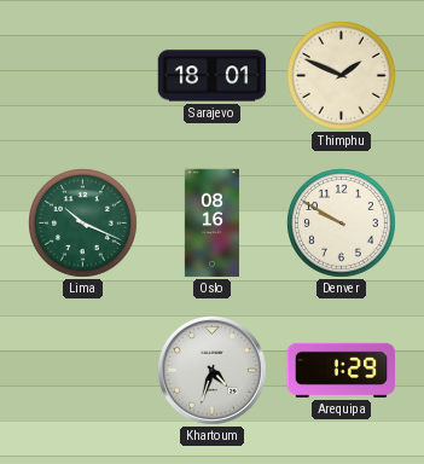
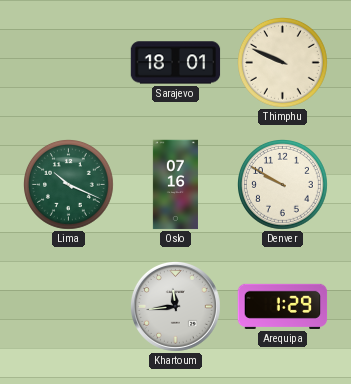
Thimphu: 1:49 -> 9:49
Oslo: 08:16 -> 07:16
Khartoum: 4:33 -> 11:44
